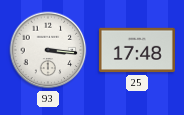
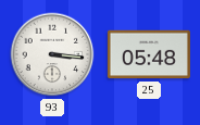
25: 17:48 -> 05:48
